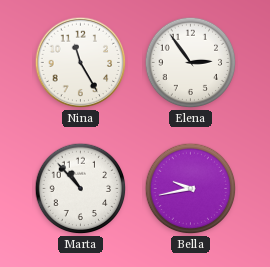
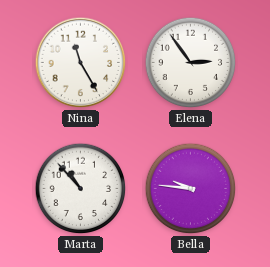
Bella: 9:43 -> 9:46
